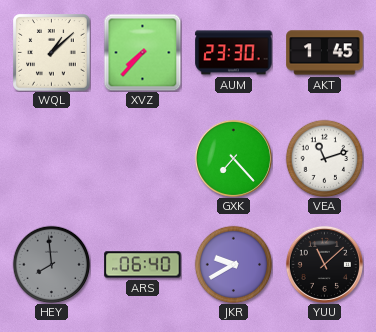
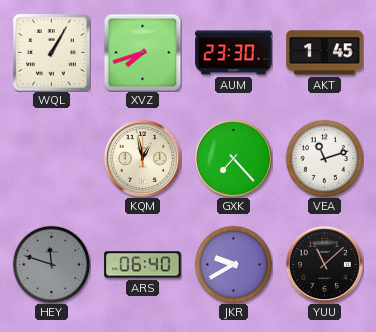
WQL: 1:08 -> 1:05
XVZ: 7:37 -> 7:42
KQM: none -> 12:58
HEY: 7:59 -> 11:48
